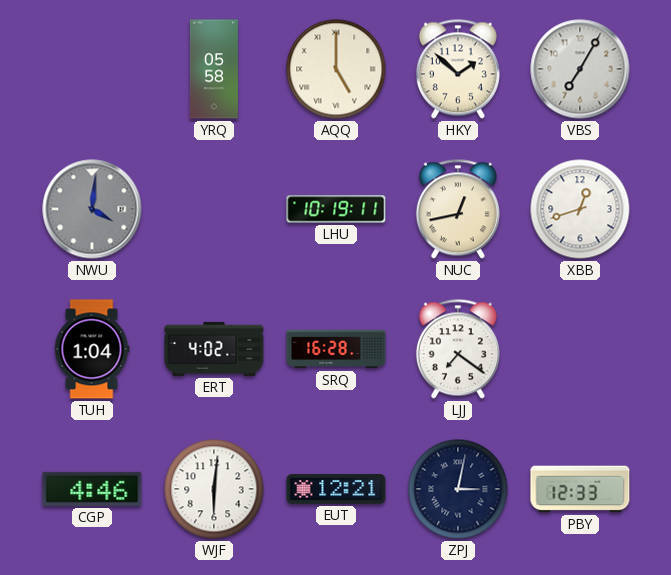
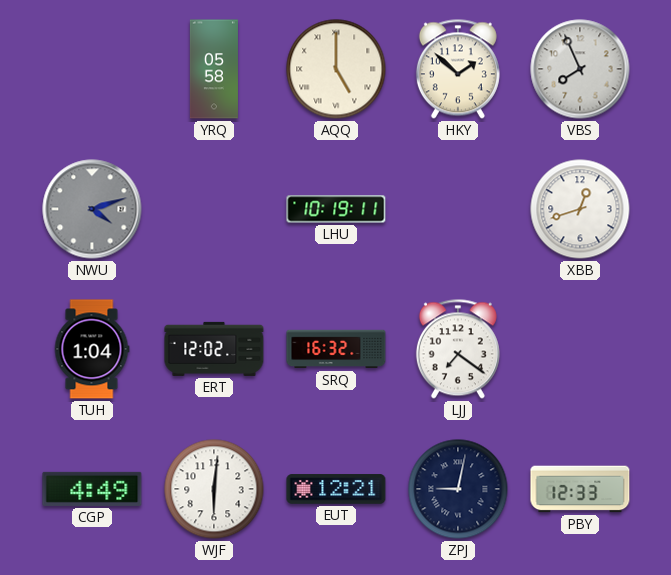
VBS: 7:05 -> 7:56
NWU: 4:01 -> 4:12
NUC: 12:43 -> none
ERT: 4:02 -> 12:02
SRQ: 16:28 -> 16:32
CGP: 4:46 -> 4:49
ZPJ: 3:02 -> 9:02
